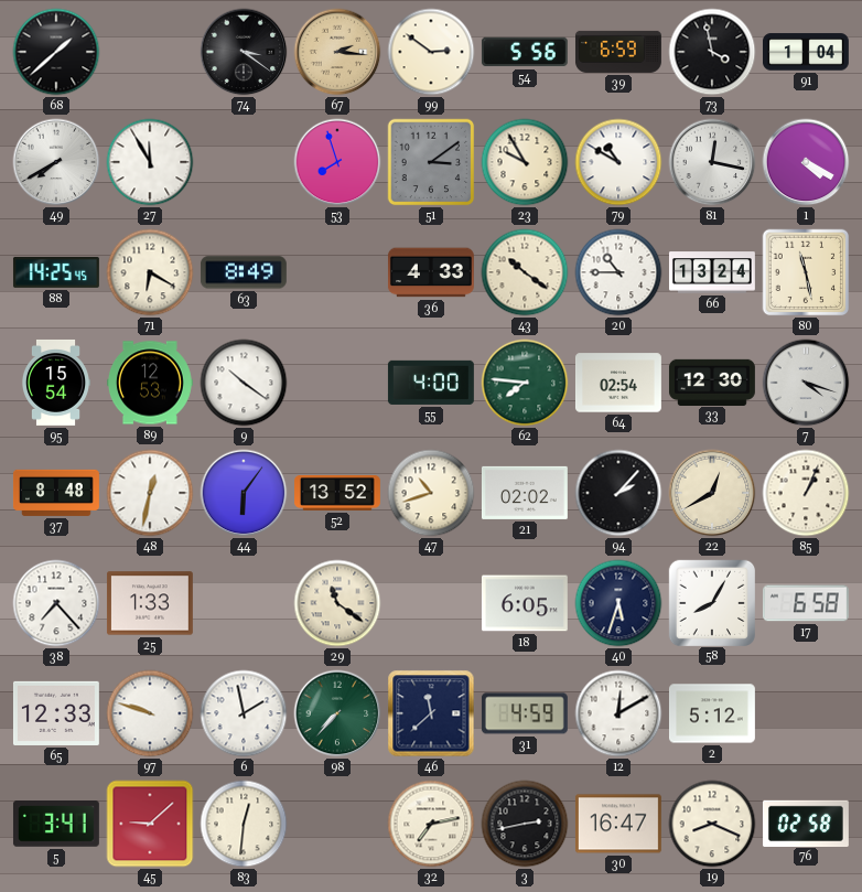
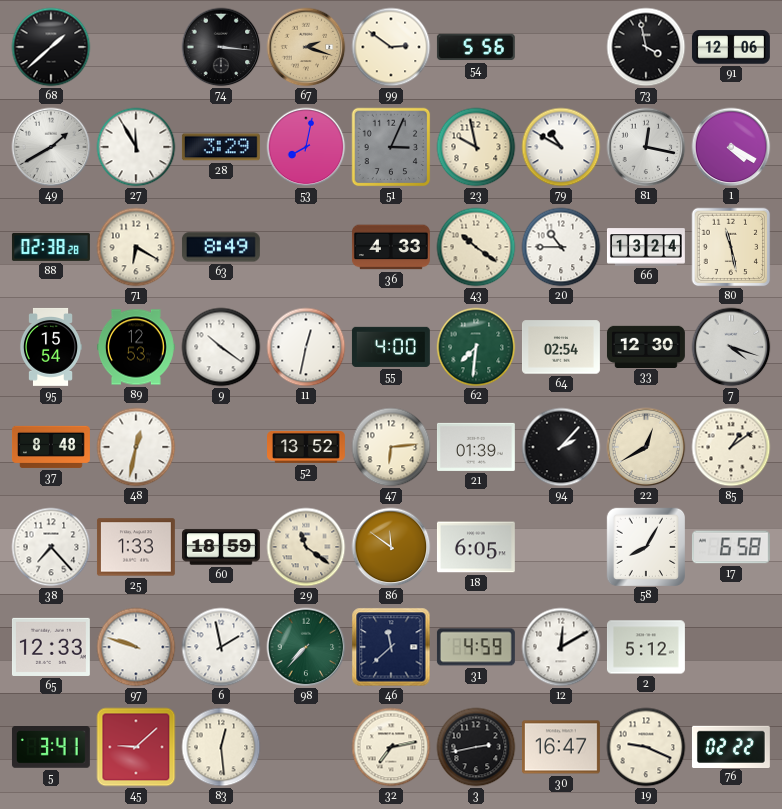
74: 3:21 -> 3:16
67: 2:16 -> 2:18
39: 6:59 -> none
91: 1:04 -> 12:06
49: 7:40 -> 1:40
28: none -> 3:29
53: 7:57 -> 8:02
51: 3:09 -> 3:04
23: 9:55 -> 9:58
88: 14:25 -> 02:38
11: none -> 12:32
62: 7:46 -> 7:31
44: 6:06 -> none
47: 10:42 -> 6:14
21: 02:02 -> 01:39
85: 1:04 -> 1:09
60: none -> 18:59
86: none -> 11:51
40: 5:33 -> none
83: 12:31 -> 12:29
19: 8:19 -> 9:19
76: 02:58 -> 02:22
